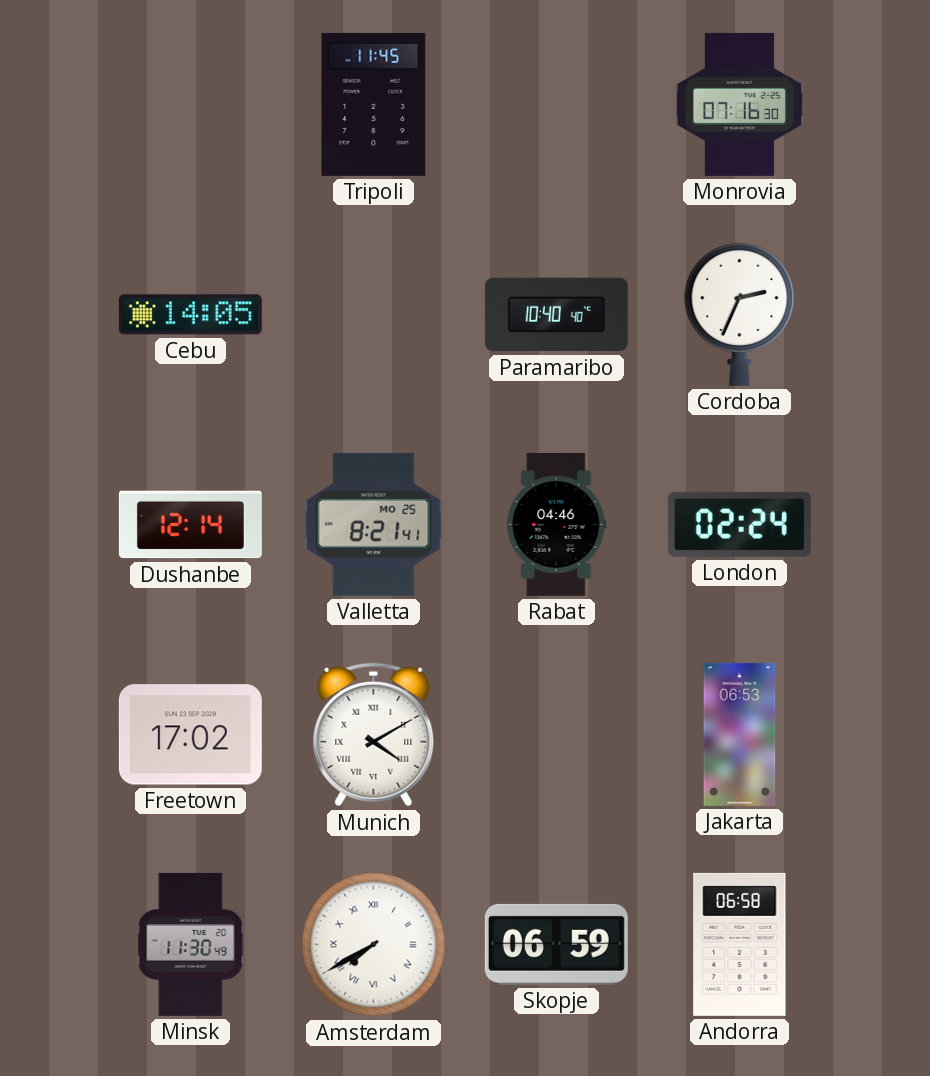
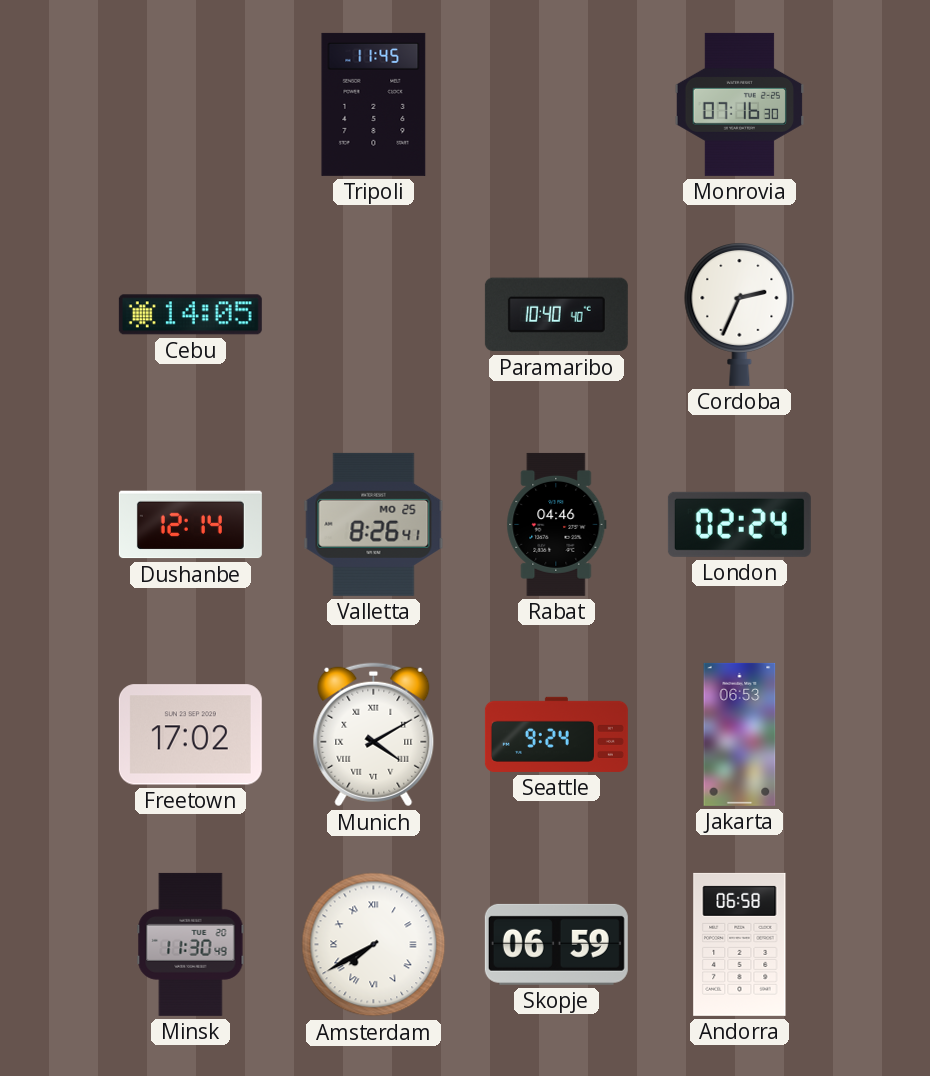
Valletta: 8:21 -> 8:26
Seattle: none -> 9:24
